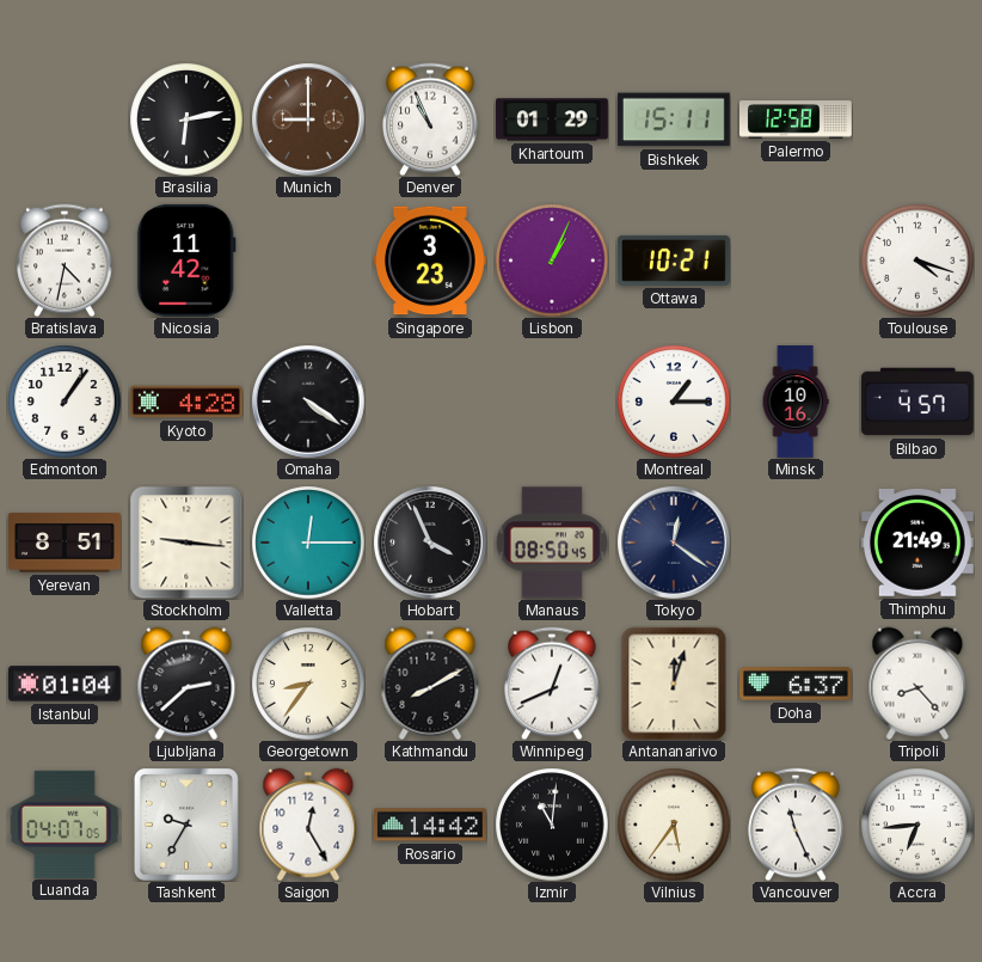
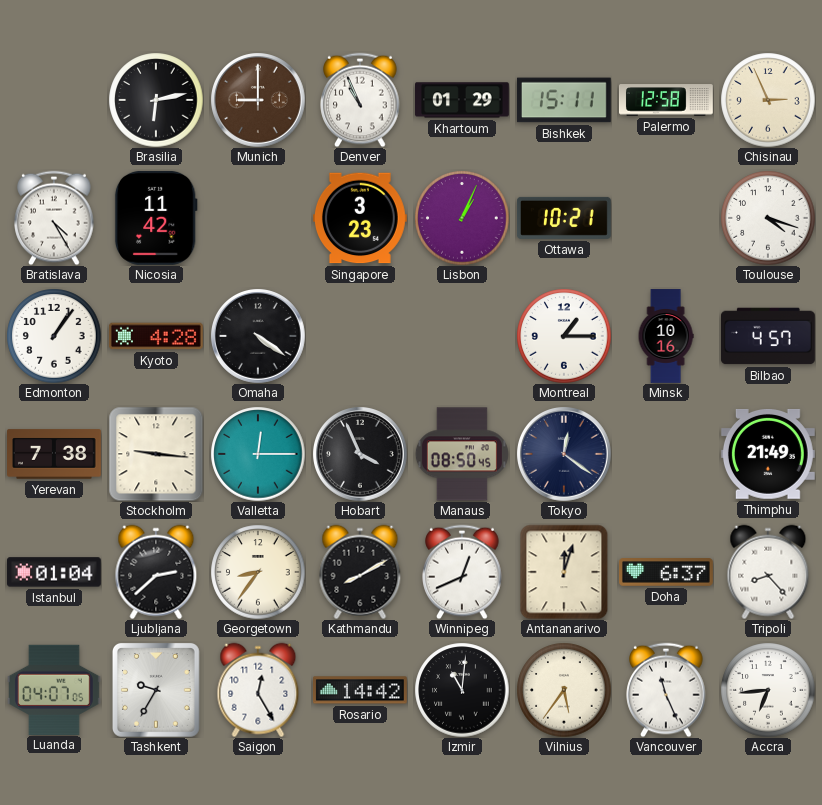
Chisinau: none -> 2:56
Bratislava: 4:32 -> 4:25
Yerevan: 8:51 -> 7:38
